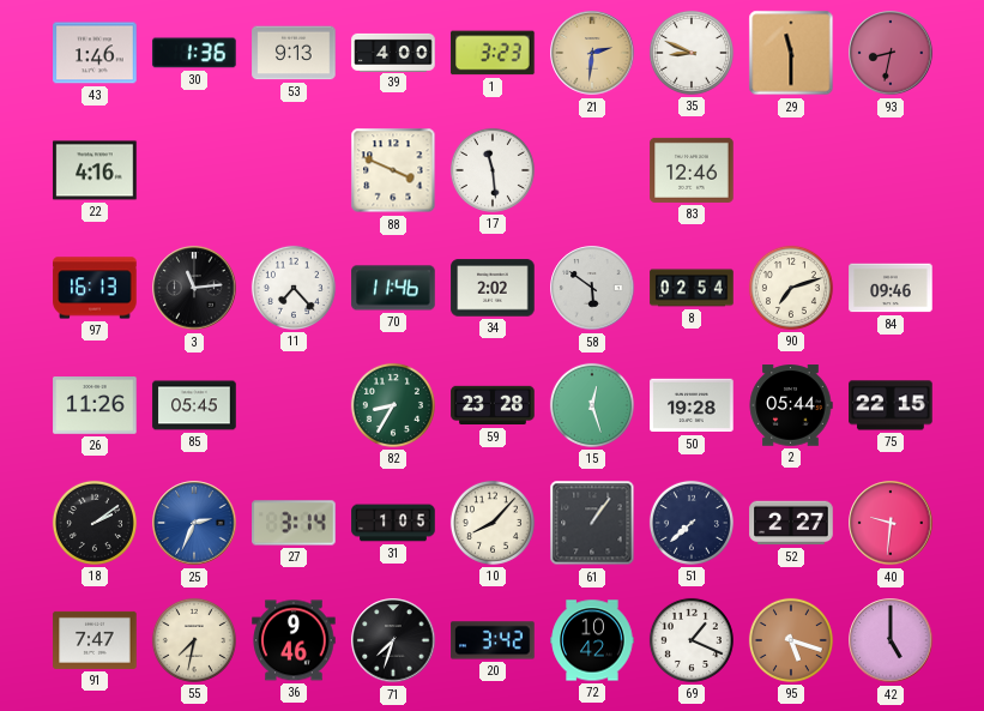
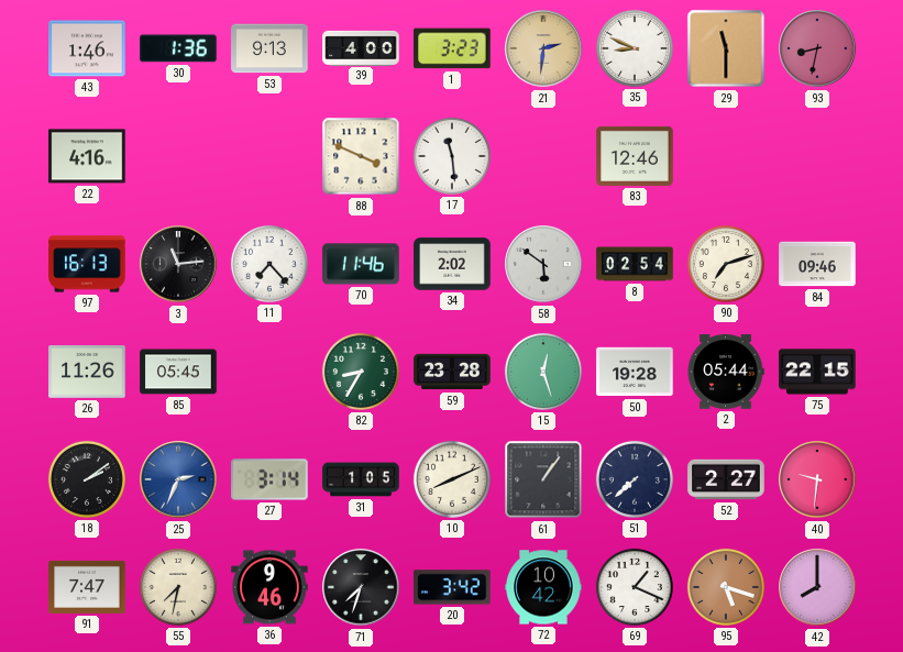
10: 8:07 -> 8:11
42: 5:00 -> 8:00
